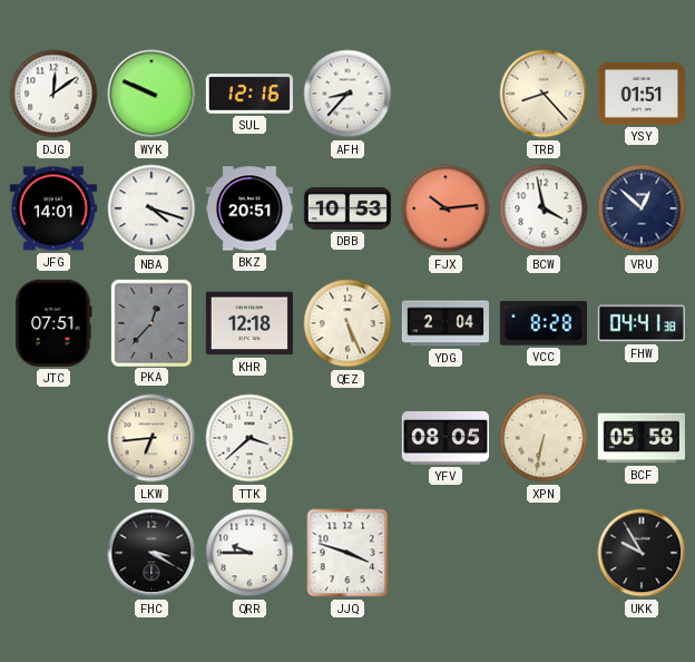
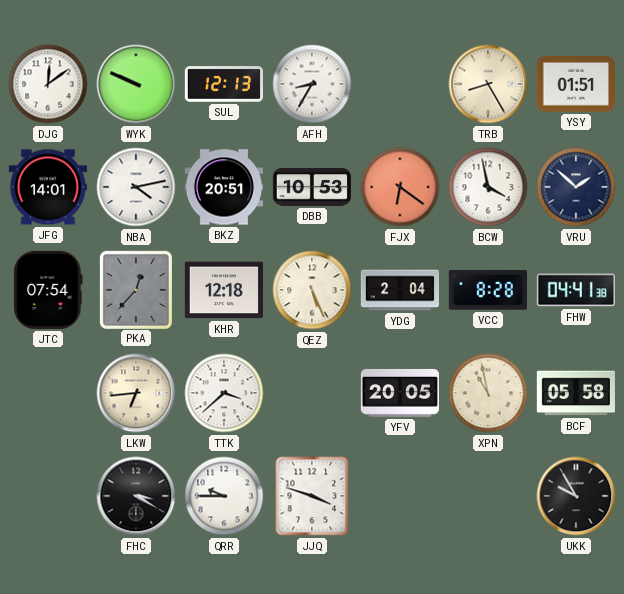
SUL: 12:16 -> 12:13
AFH: 8:37 -> 8:35
TRB: 8:23 -> 8:25
NBA: 4:18 -> 4:13
FJX: 10:14 -> 6:21
VRU: 12:52 -> 1:52
JTC: 07:51 -> 07:54
YFV: 08:05 -> 20:05
XPN: 6:32 -> 10:58
